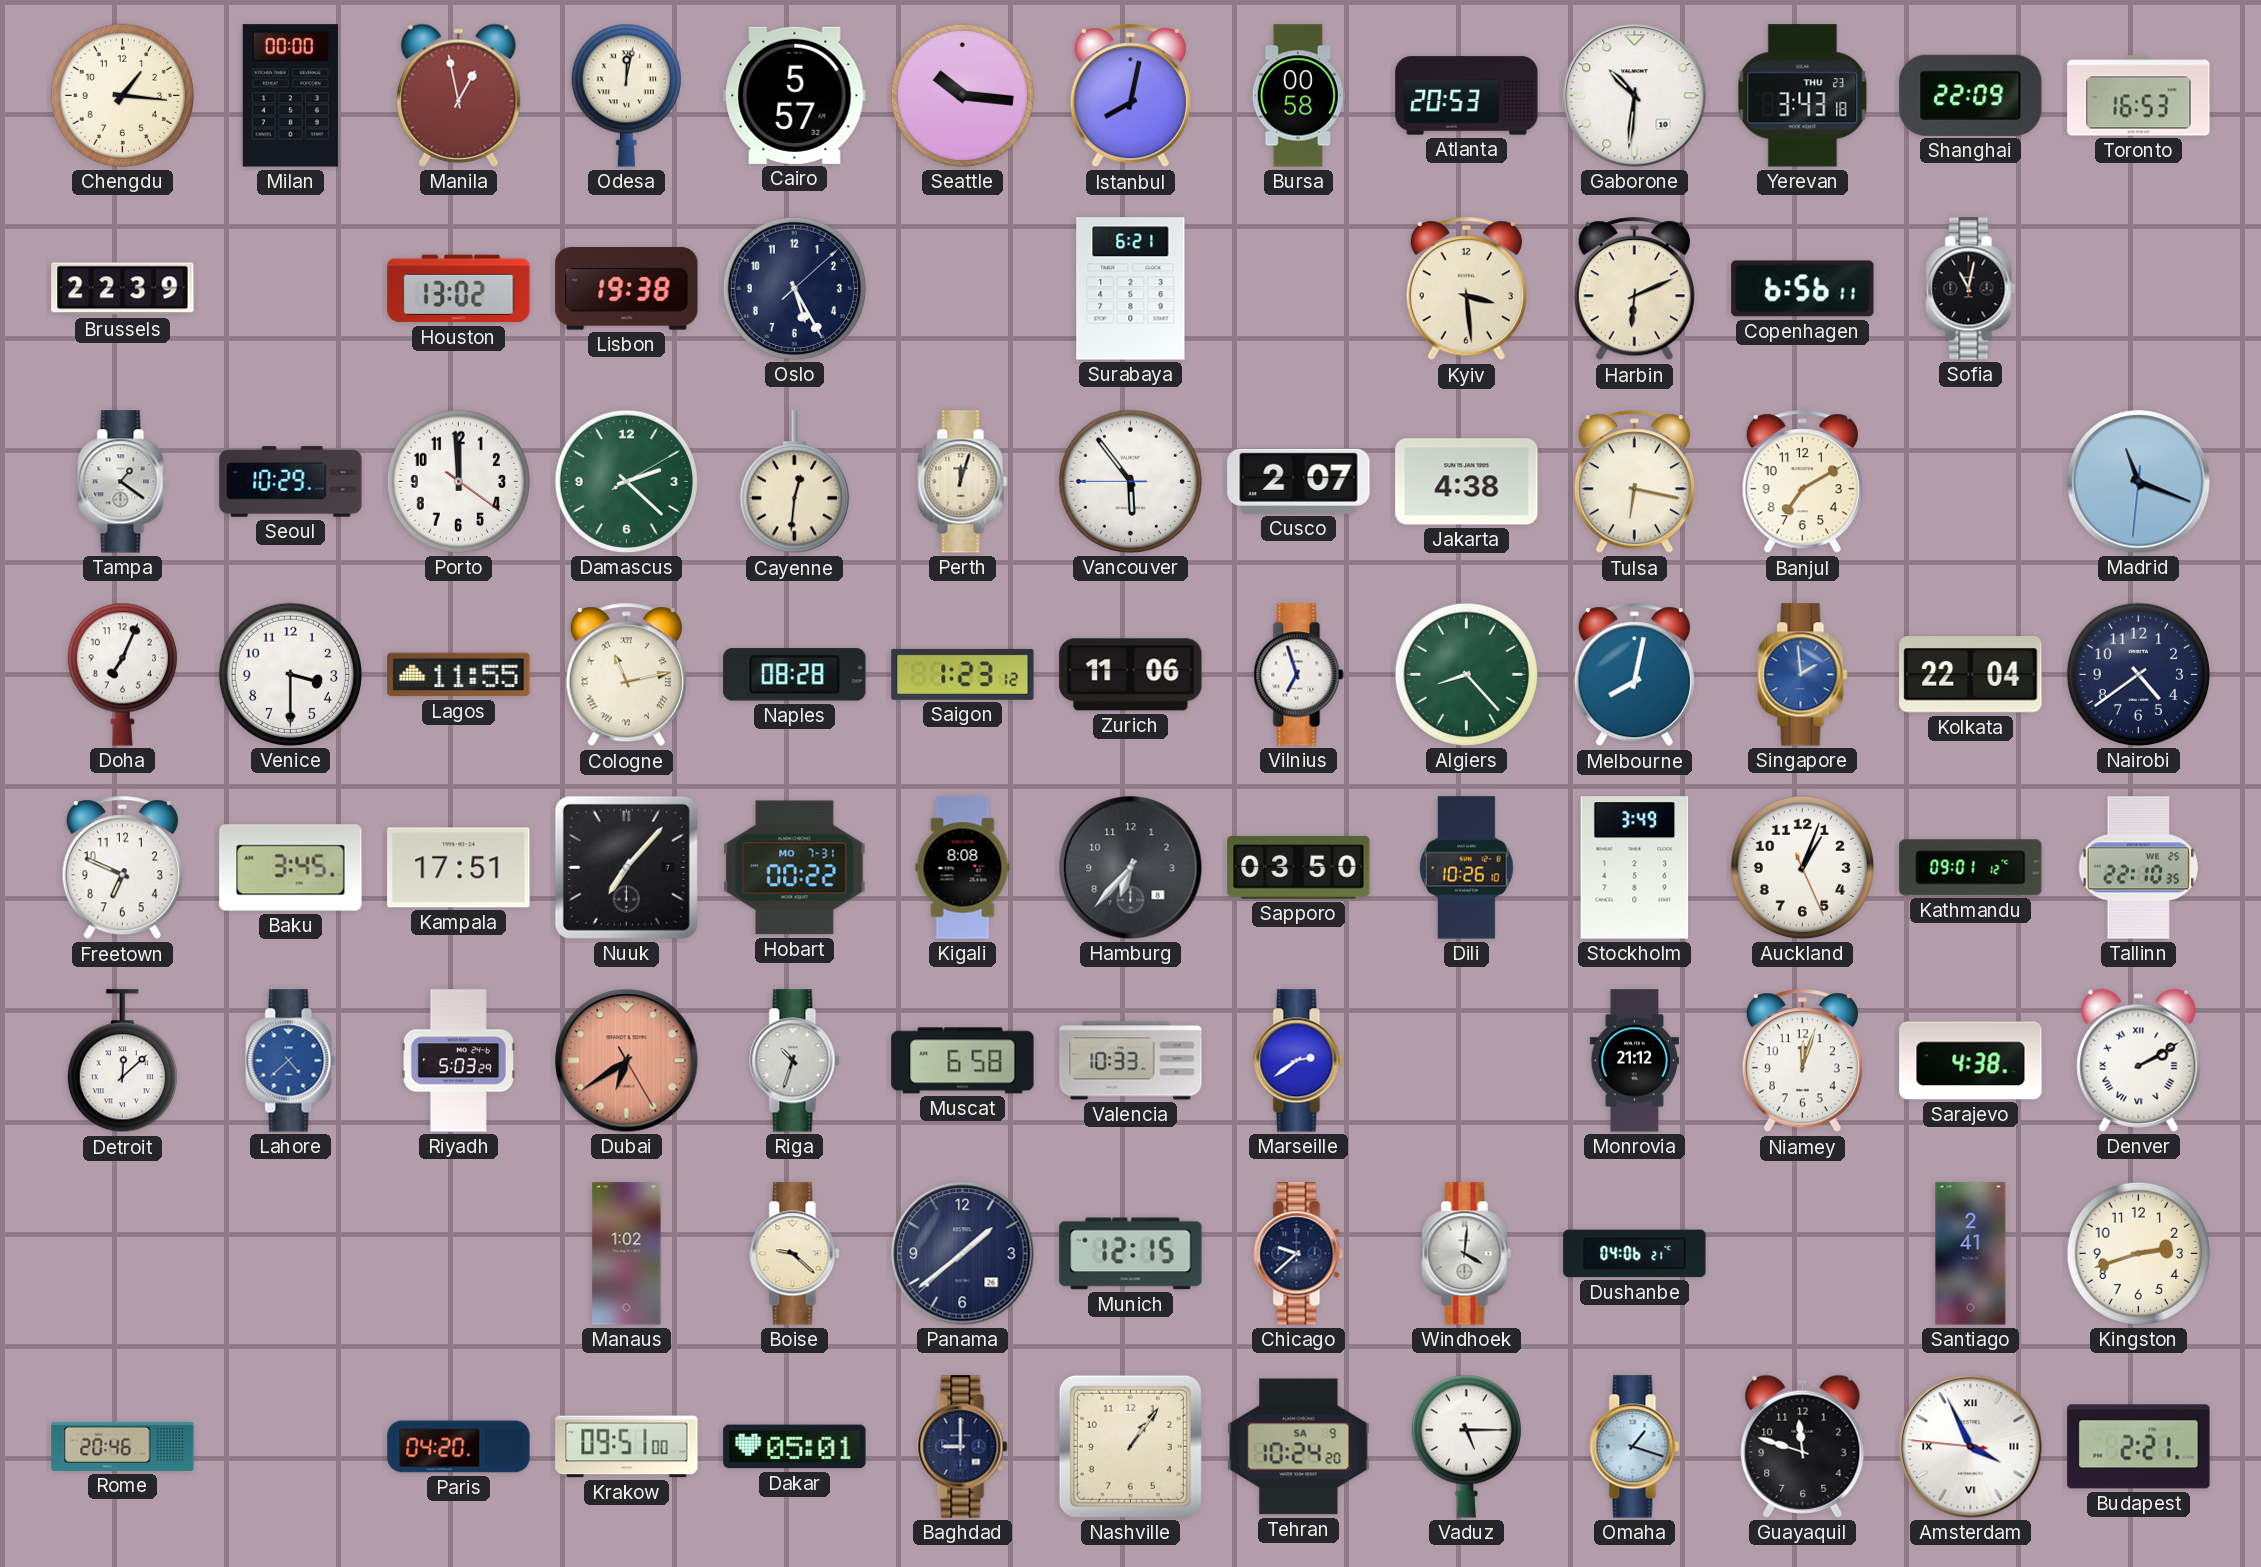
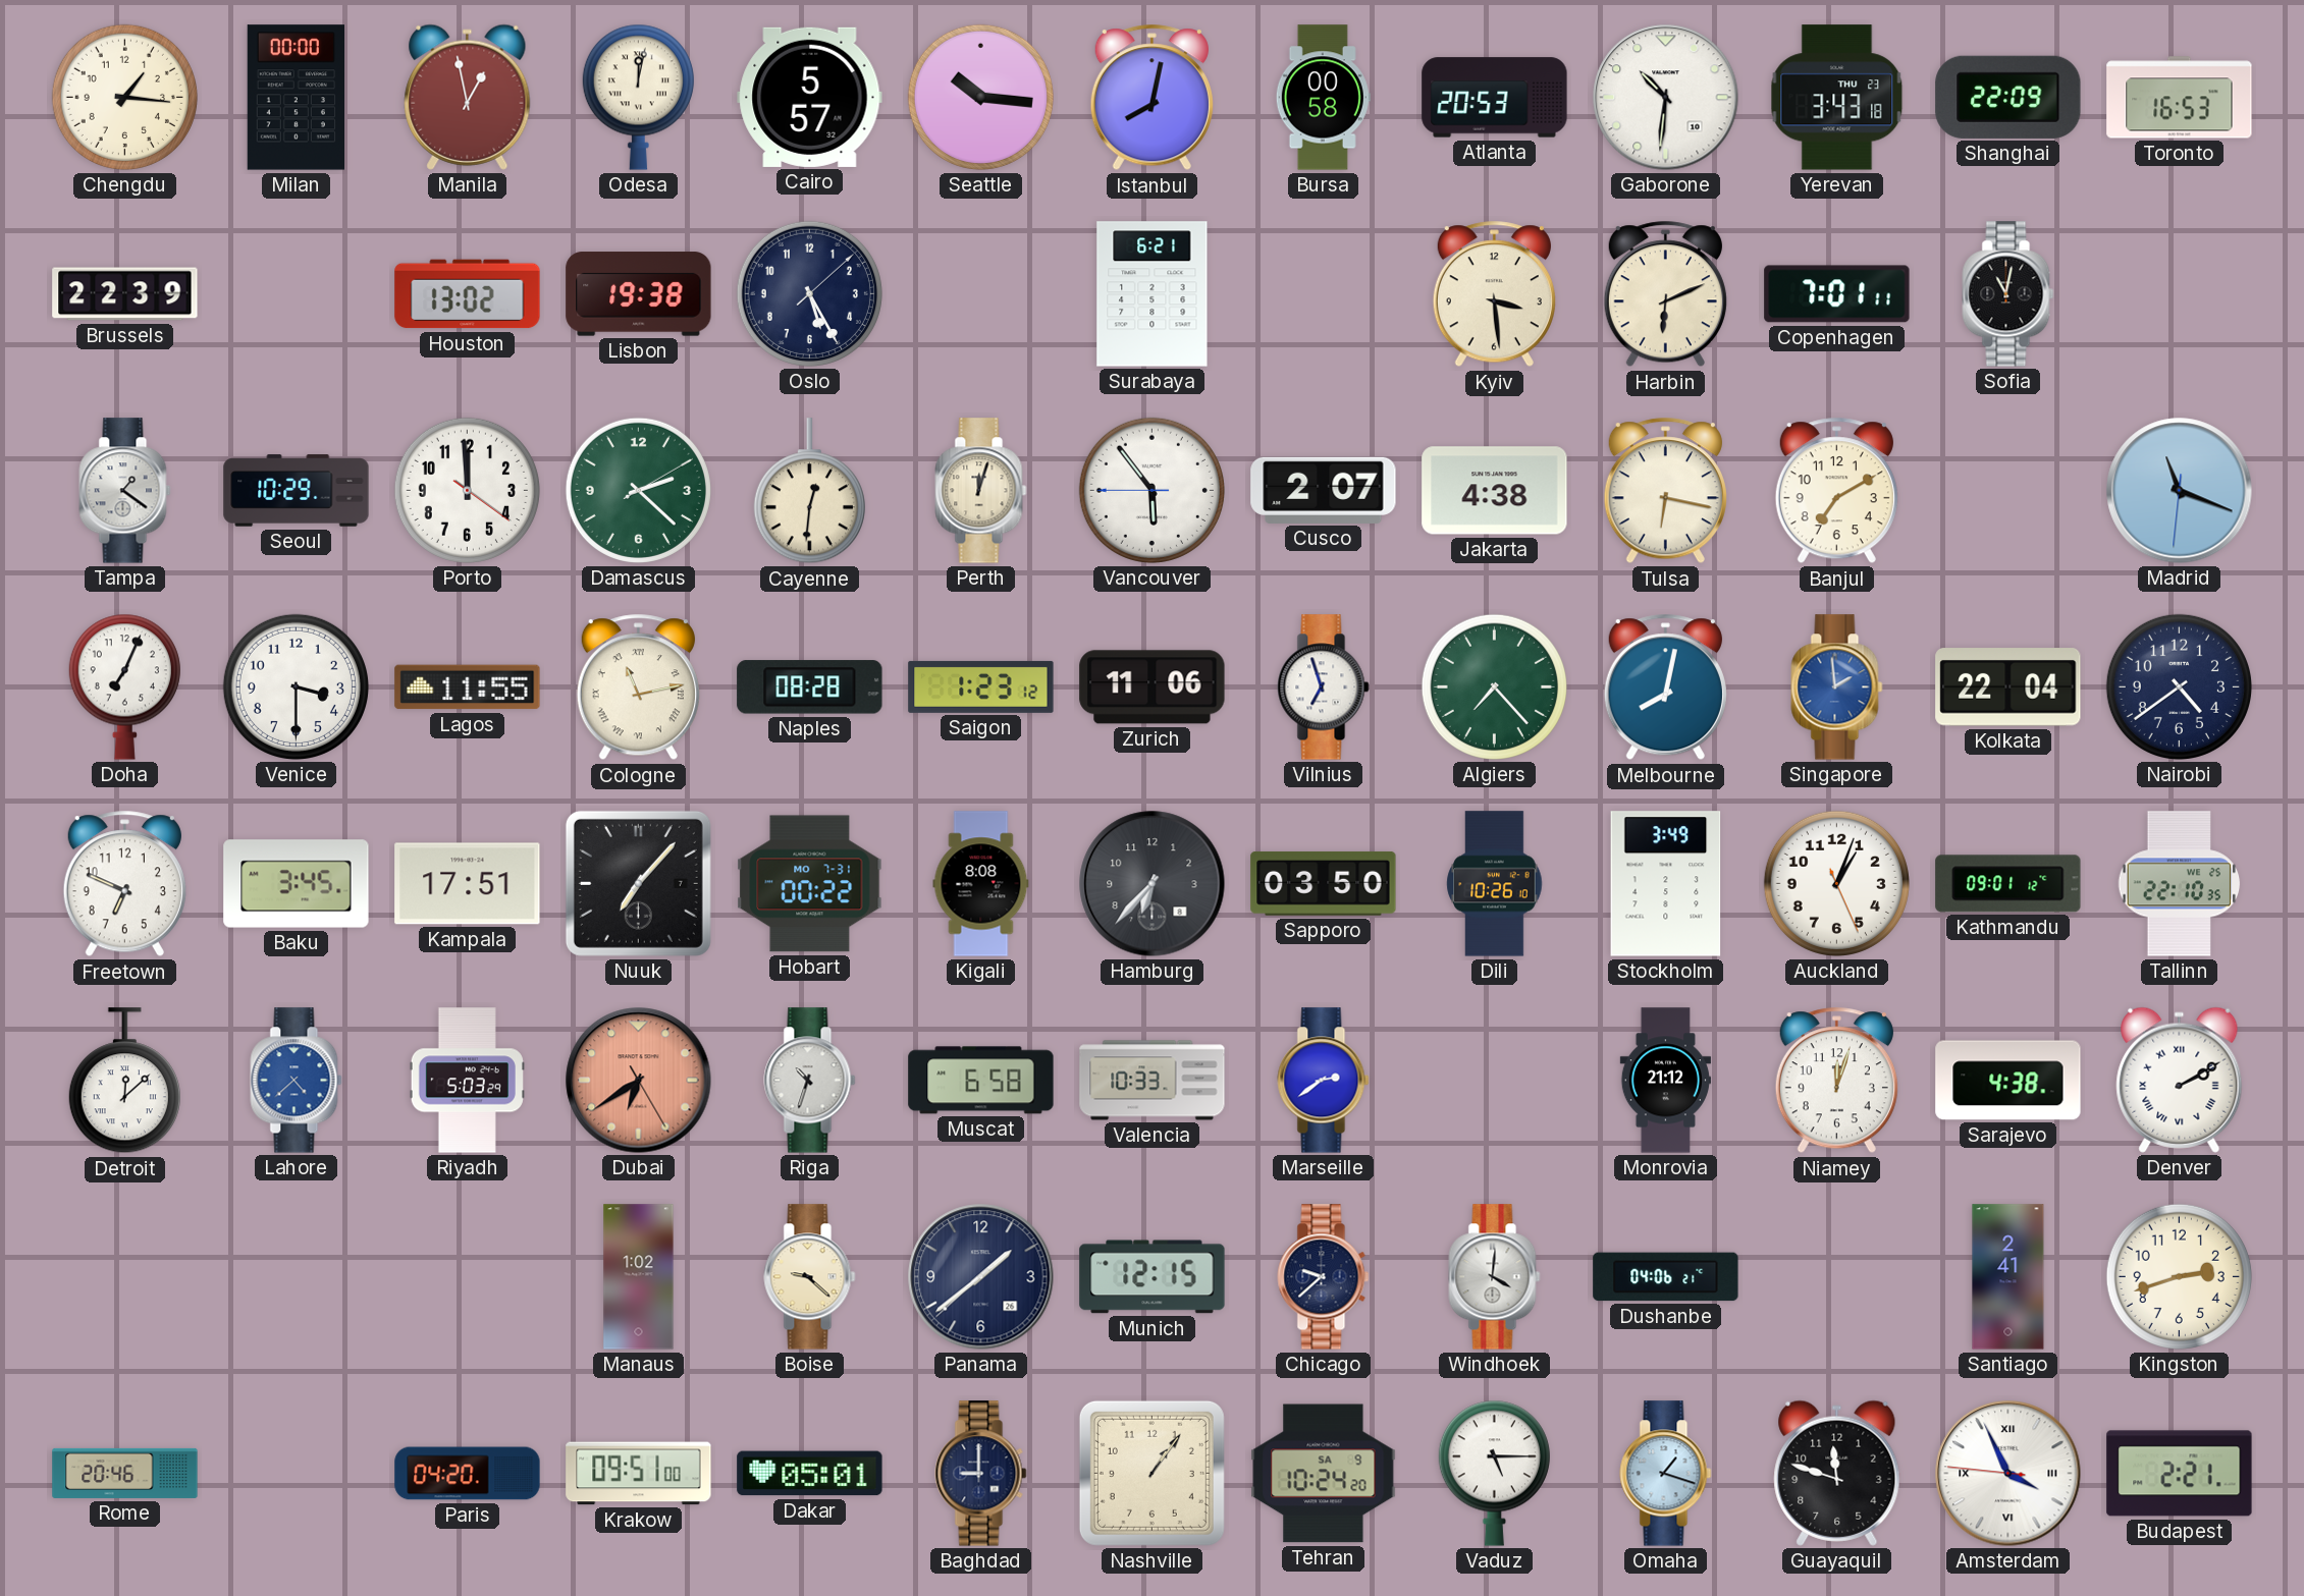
Copenhagen: 6:56 -> 7:01
Algiers: 8:23 -> 7:23
